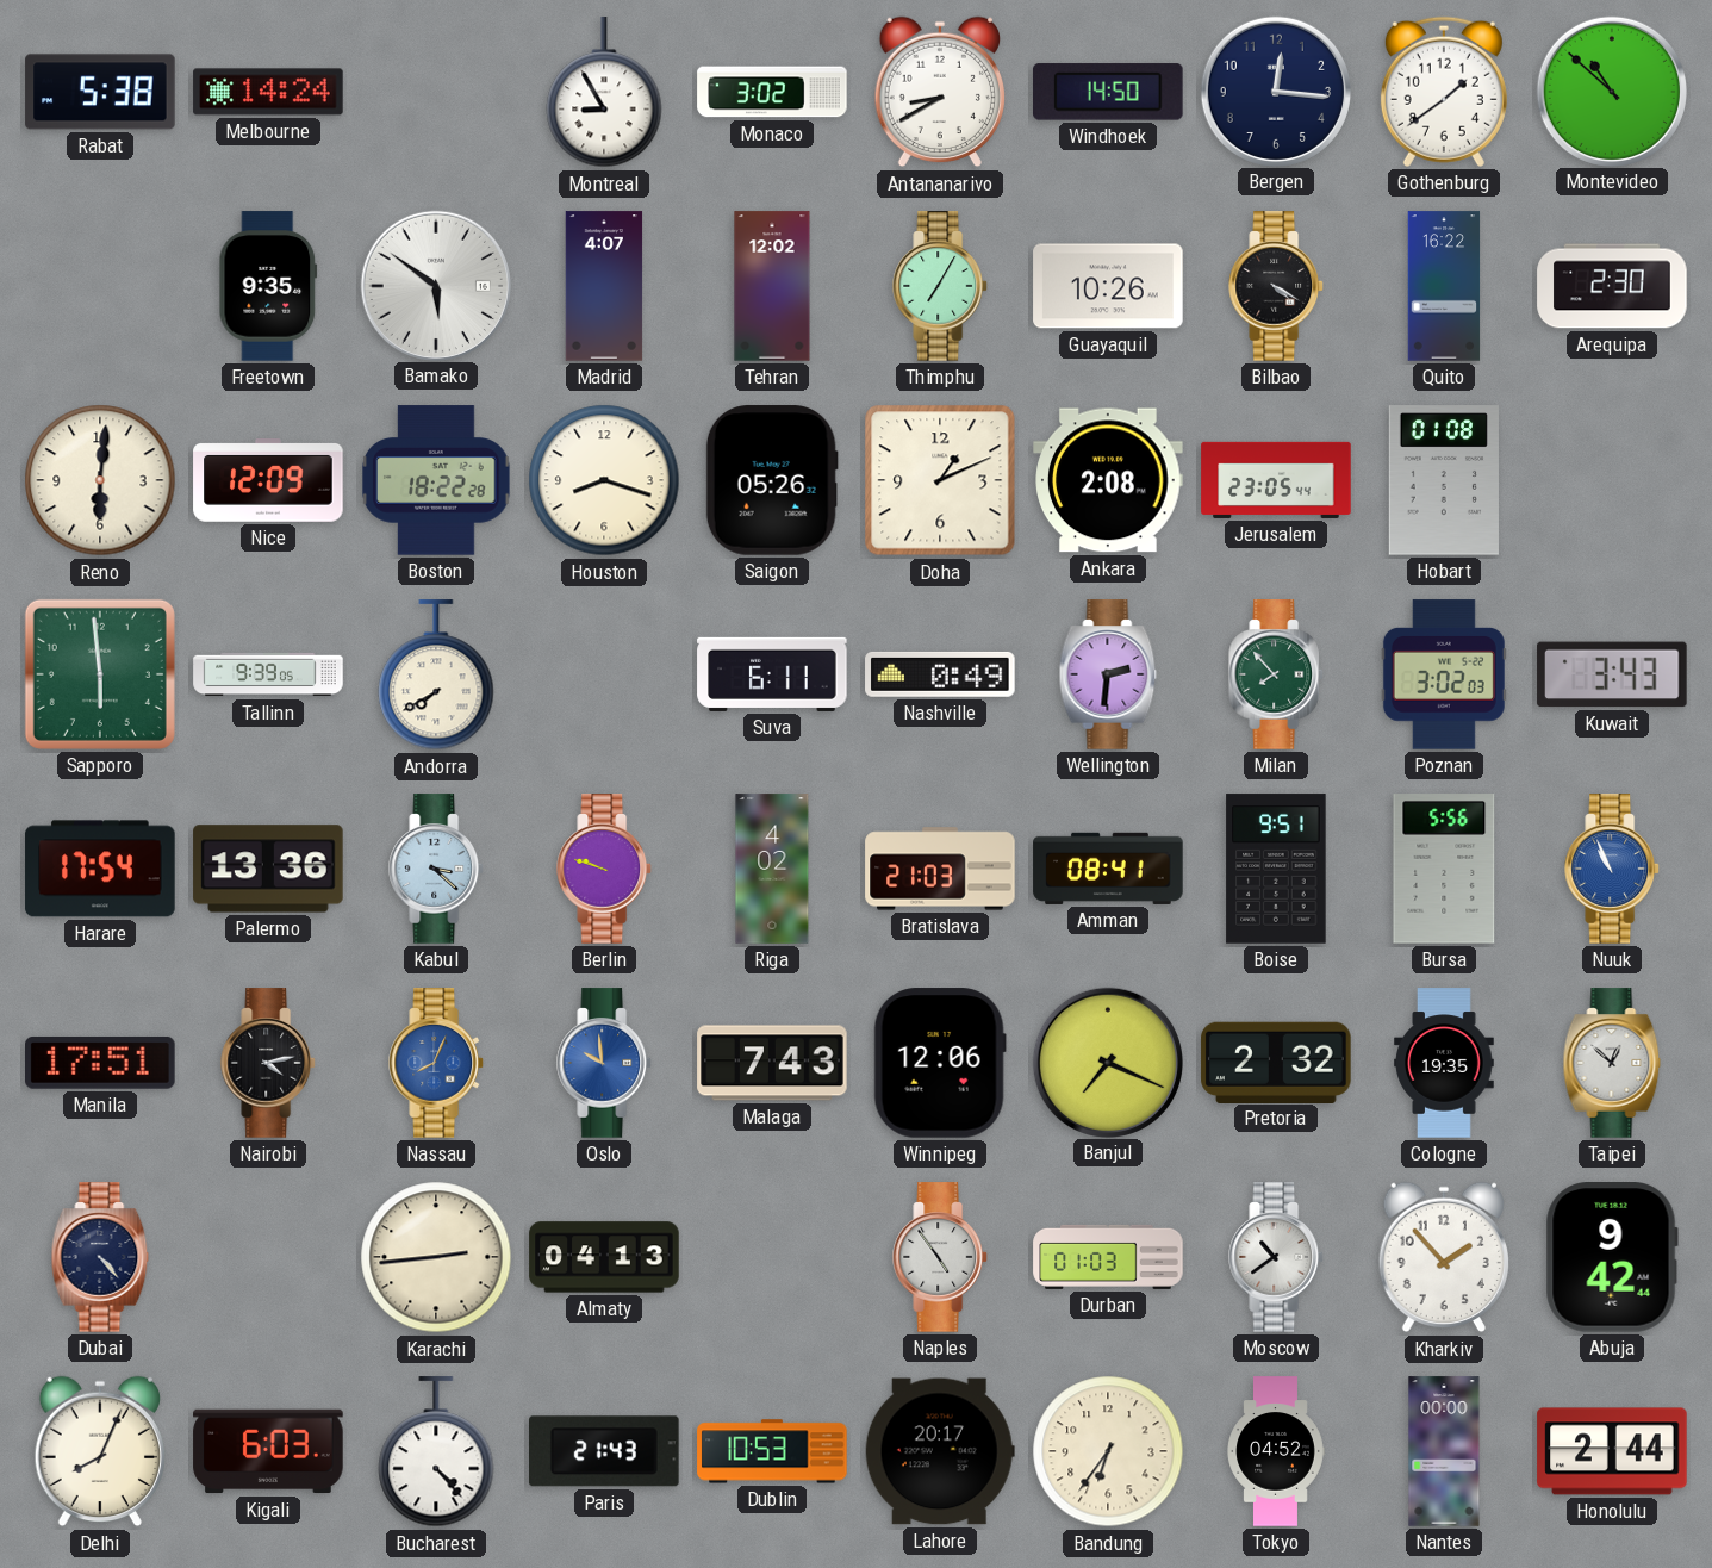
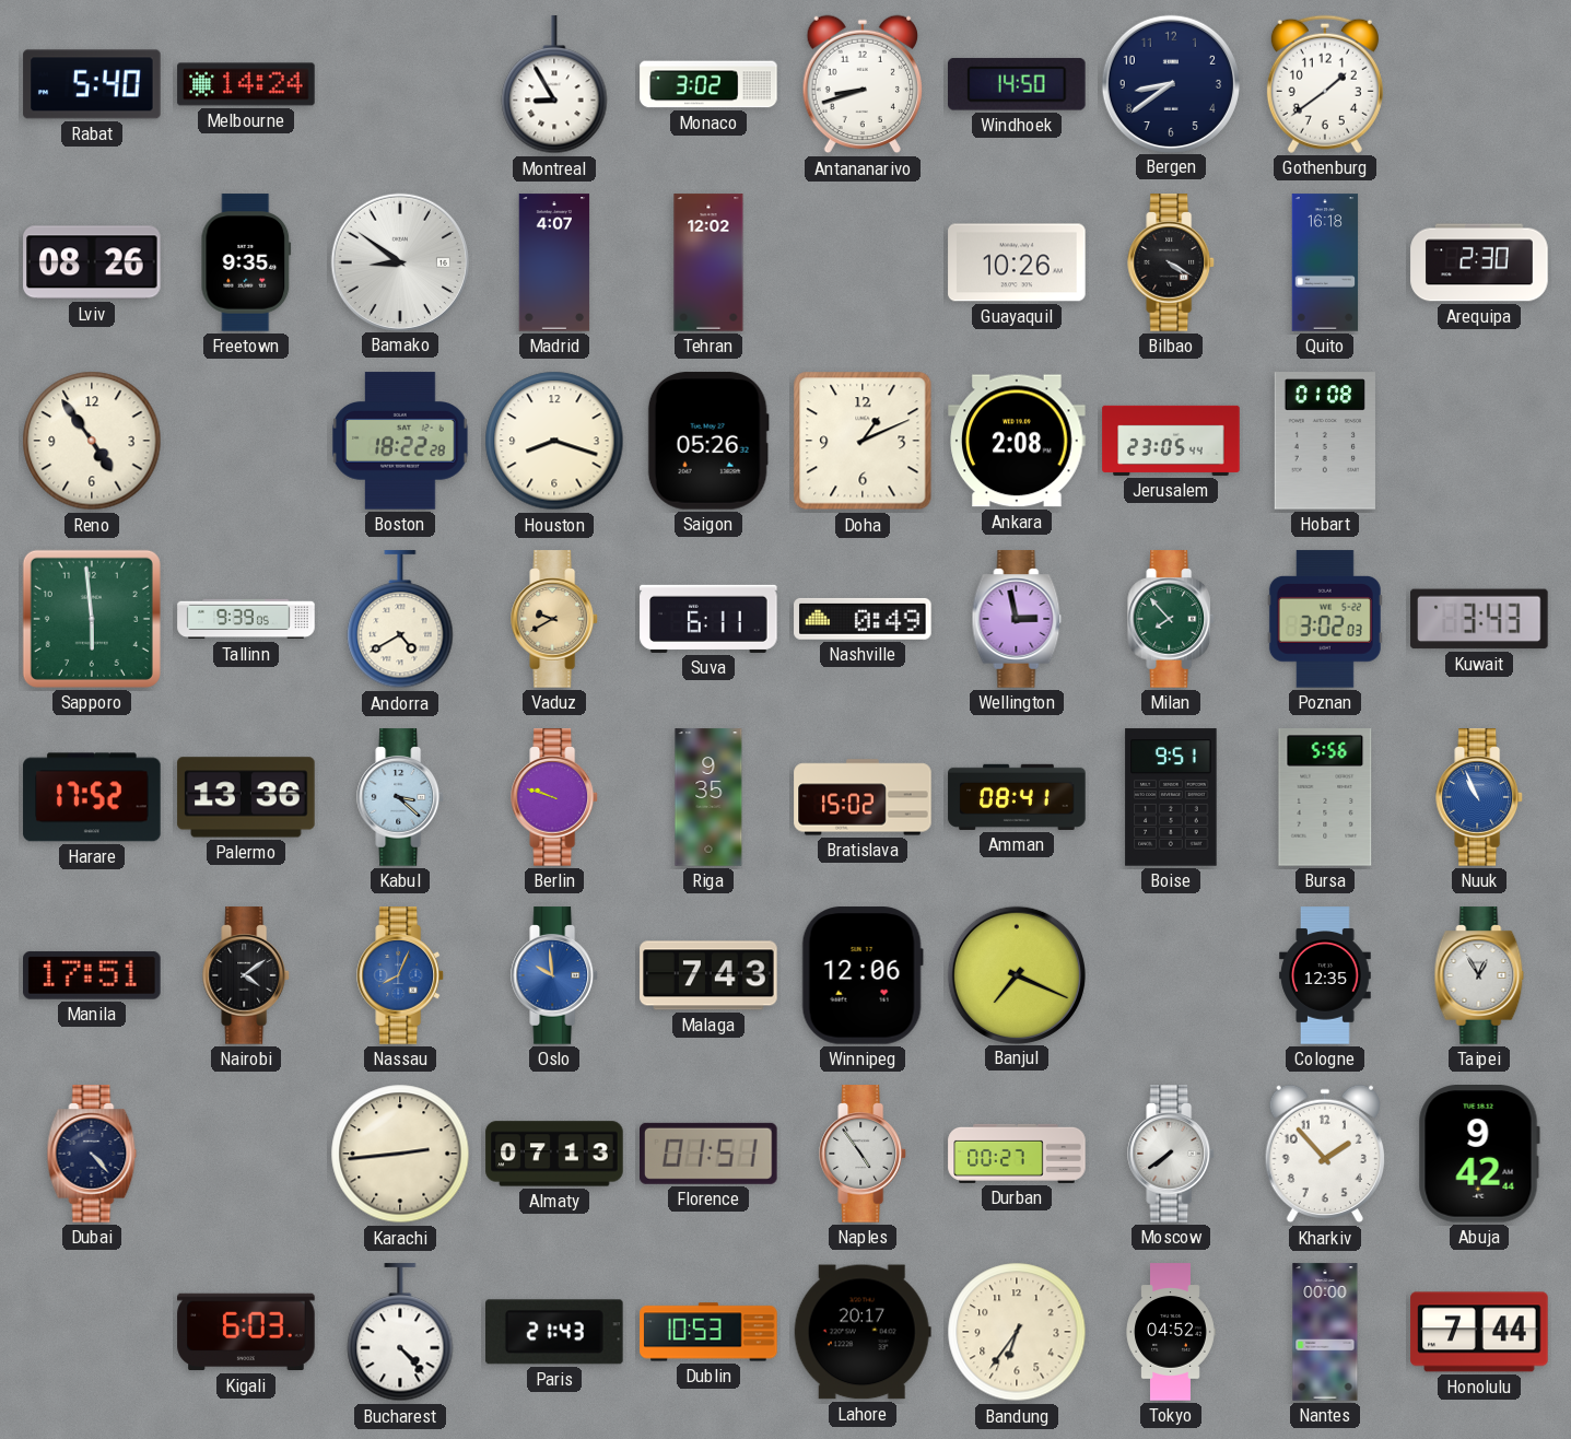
Rabat: 5:38 -> 5:40
Antananarivo: 8:40 -> 8:42
Bergen: 12:16 -> 8:39
Montevideo: 10:52 -> none
Lviv: none -> 08:26
Bamako: 5:51 -> 8:51
Thimphu: 7:05 -> none
Quito: 16:22 -> 16:18
Reno: 6:01 -> 4:54
Nice: 12:09 -> none
Andorra: 7:40 -> 4:40
Vaduz: none -> 9:40
Wellington: 2:31 -> 2:58
Harare: 17:54 -> 17:52
Riga: 4:02 -> 9:35
Bratislava: 21:03 -> 15:02
Nairobi: 4:13 -> 4:09
Pretoria: 2:32 -> none
Cologne: 19:35 -> 12:35
Taipei: 12:52 -> 12:55
Almaty: 04:13 -> 07:13
Florence: none -> 01:51
Durban: 01:03 -> 00:27
Moscow: 10:39 -> 7:39
Delhi: 8:04 -> none
Honolulu: 2:44 -> 7:44
